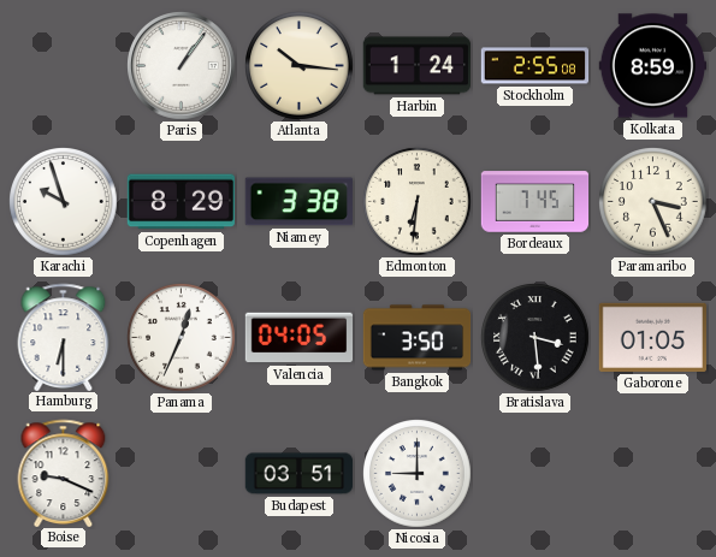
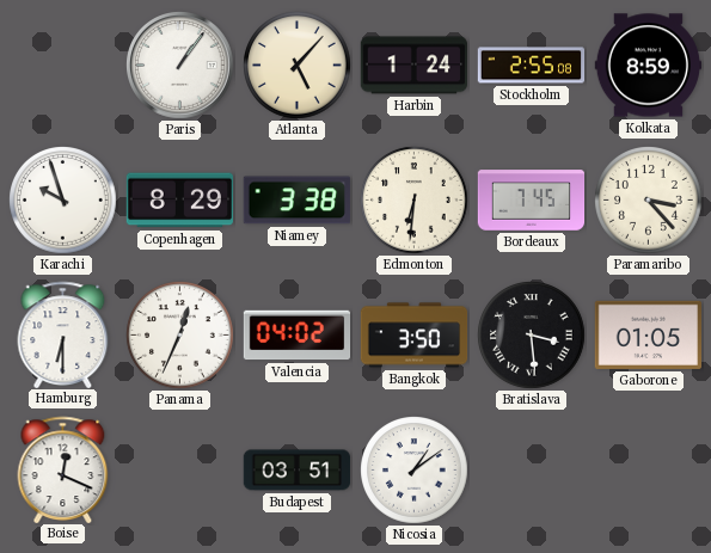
Atlanta: 10:16 -> 5:07
Paramaribo: 3:26 -> 3:23
Valencia: 04:05 -> 04:02
Boise: 9:19 -> 12:19
Nicosia: 9:00 -> 1:09
